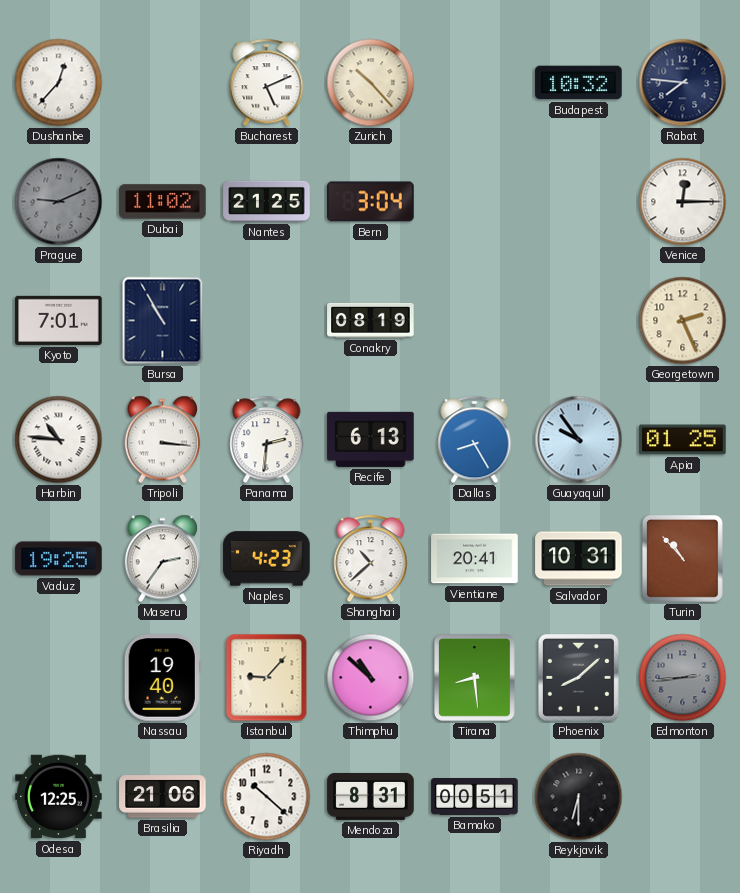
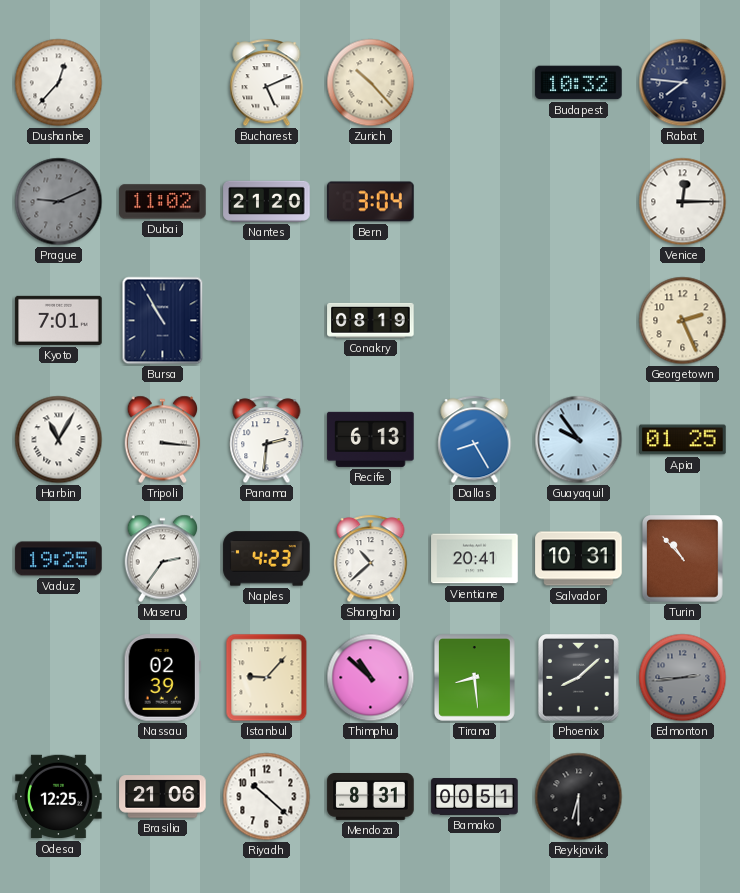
Nantes: 21:25 -> 21:20
Harbin: 10:46 -> 11:05
Nassau: 19:40 -> 02:39
